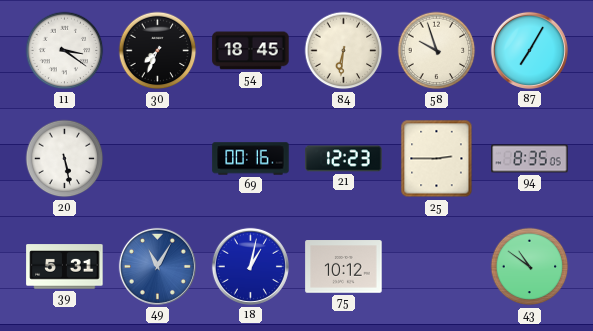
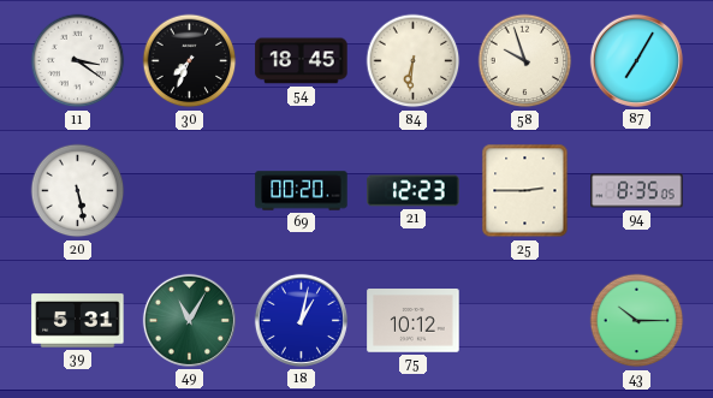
69: 00:16 -> 00:20
49 dial: blue -> green
43: 10:51 -> 10:15
